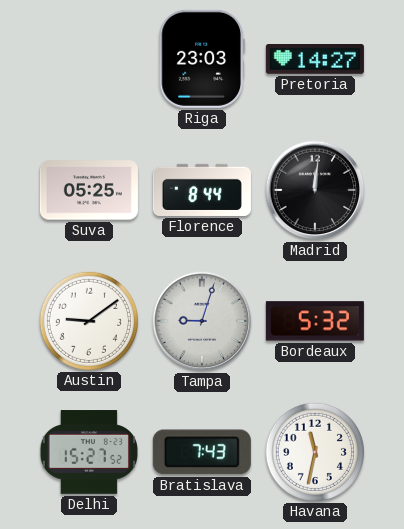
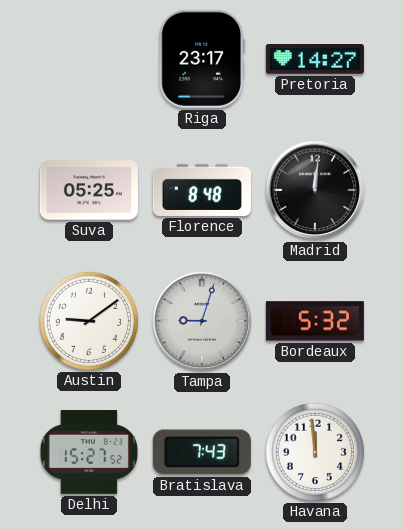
Riga: 23:03 -> 23:17
Florence: 8:44 -> 8:48
Havana: 11:32 -> 11:59
